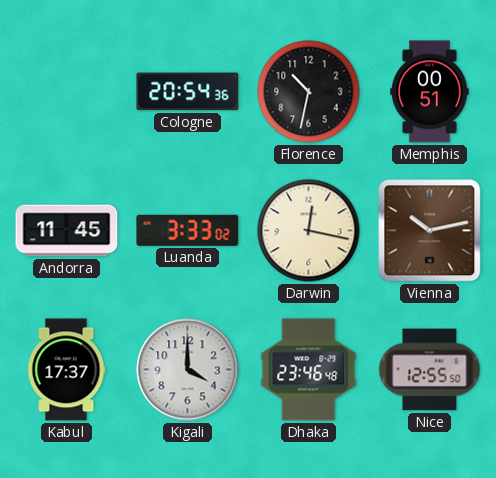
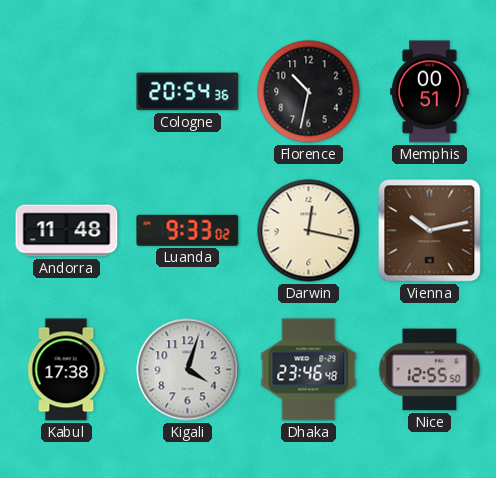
Andorra: 11:45 -> 11:48
Luanda: 3:33 -> 9:33
Kabul: 17:37 -> 17:38
Kigali: 4:00 -> 4:03
